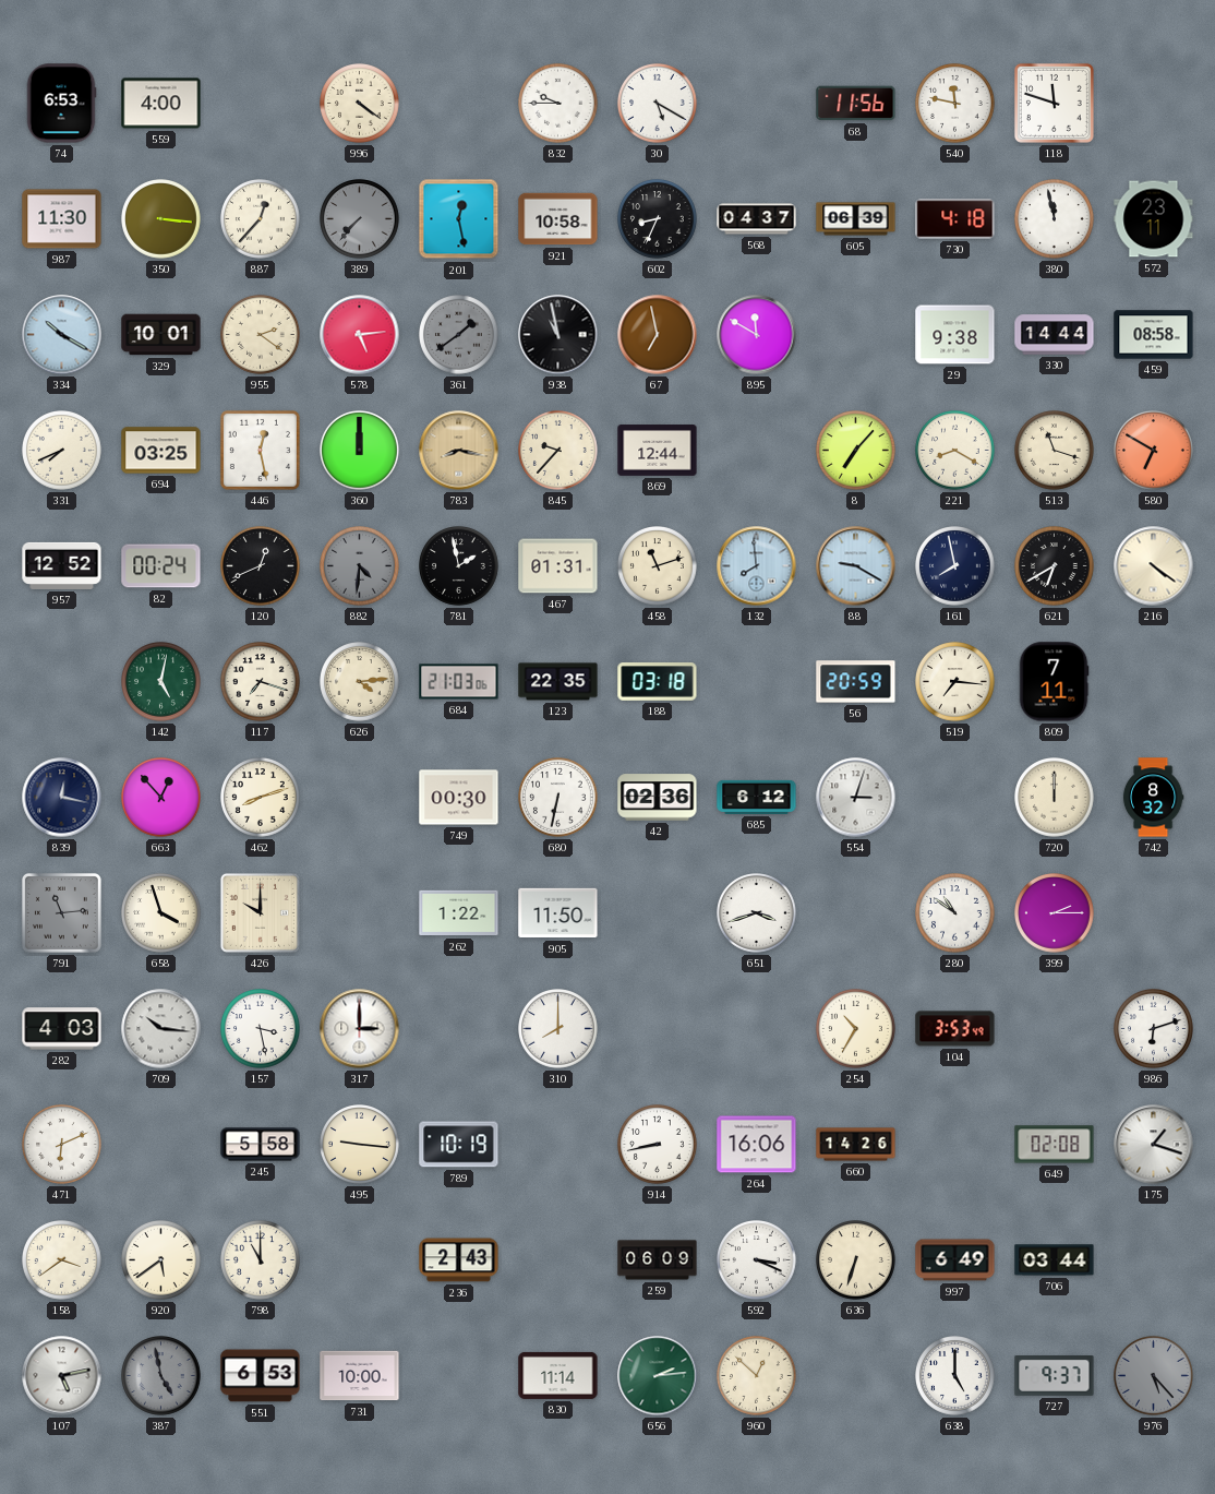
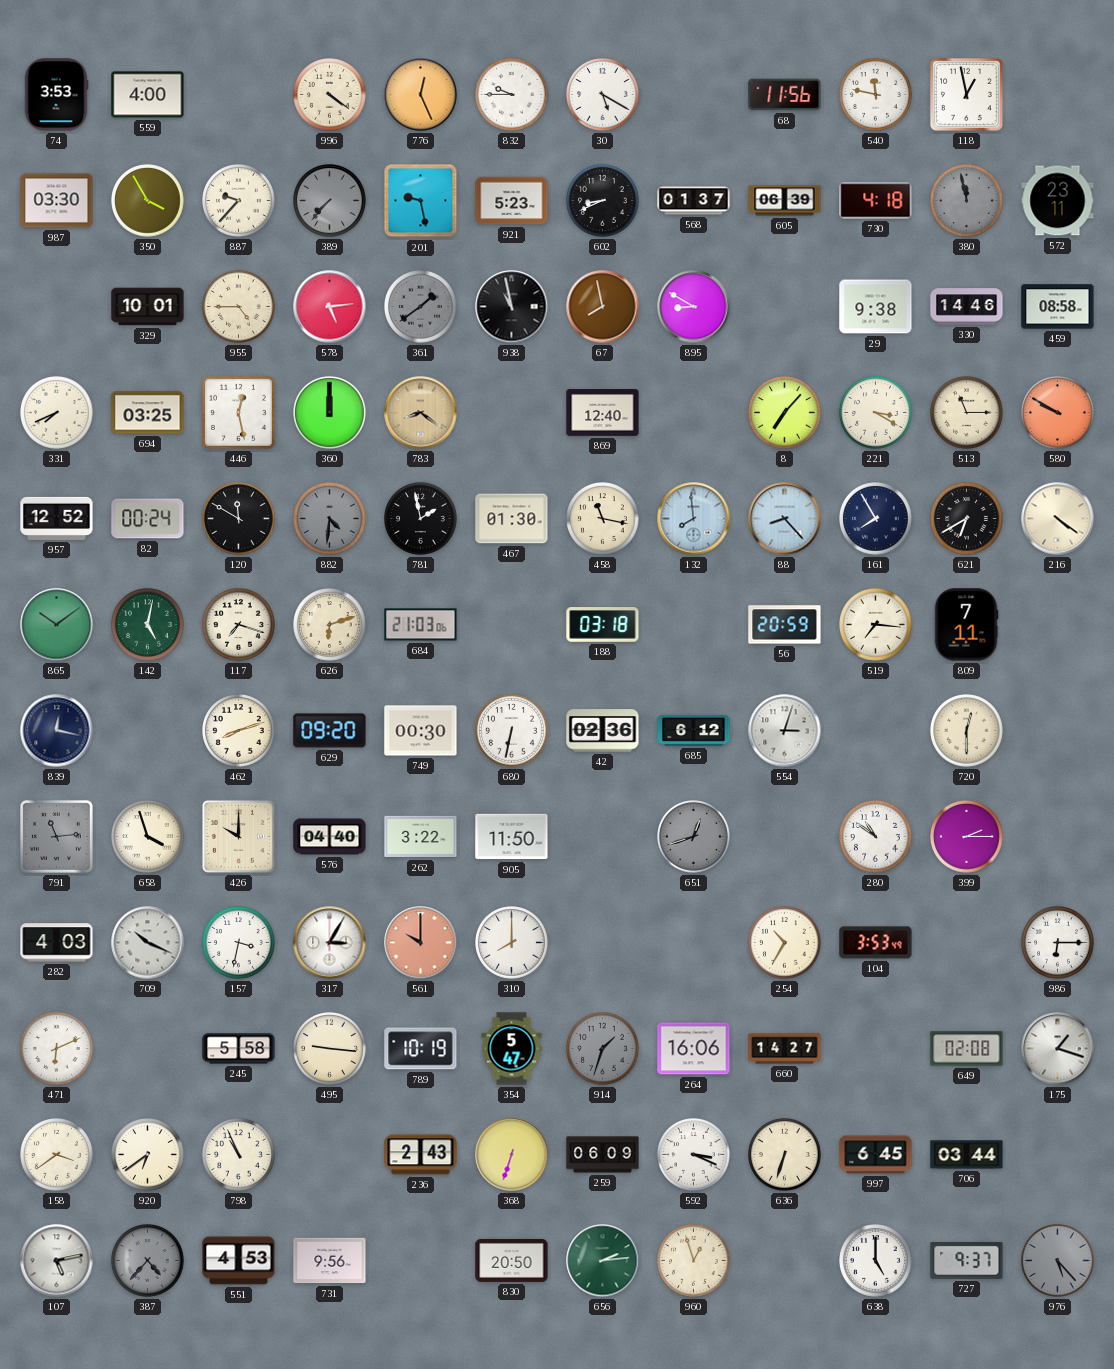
74: 6:53 -> 3:53
776: none -> 12:26
118: 11:48 -> 12:58
987: 11:30 -> 03:30
350: 3:16 -> 3:55
887: 12:37 -> 9:37
201: 12:28 -> 9:28
921: 10:58 -> 5:23
602: 8:34 -> 8:41
568: 04:37 -> 01:37
380 dial: white -> grey
334: 10:20 -> none
955: 2:21 -> 4:45
67: 6:58 -> 7:58
895: 11:50 -> 8:50
330: 14:44 -> 14:46
783: 8:17 -> 8:21
845: 9:37 -> none
869: 12:44 -> 12:40
221: 8:20 -> 3:20
513: 11:18 -> 11:15
580: 6:50 -> 9:50
120: 12:41 -> 11:50
467: 01:31 -> 01:30
458: 11:12 -> 11:17
88: 9:20 -> 8:23
161: 7:58 -> 7:55
865: none -> 10:09
626: 4:14 -> 6:12
123: 22:35 -> none
663: 12:53 -> none
629: none -> 09:20
720: 12:00 -> 12:30
742: 8:32 -> none
576: none -> 04:40
262: 1:22 -> 3:22
651: 3:42 -> 12:42
651 dial: white -> grey
709: 10:16 -> 10:19
157: 3:28 -> 3:32
317: 3:00 -> 3:05
561: none -> 10:00
986: 6:12 -> 6:15
354: none -> 5:47
914: 8:43 -> 1:33
914 dial: white -> grey
660: 14:26 -> 14:27
920: 5:39 -> 6:39
798: 11:00 -> 10:56
368: none -> 6:33
997: 6:49 -> 6:45
387: 4:58 -> 4:37
551: 6:53 -> 4:53
731: 10:00 -> 9:56
830: 11:14 -> 20:50
960: 12:52 -> 12:57
